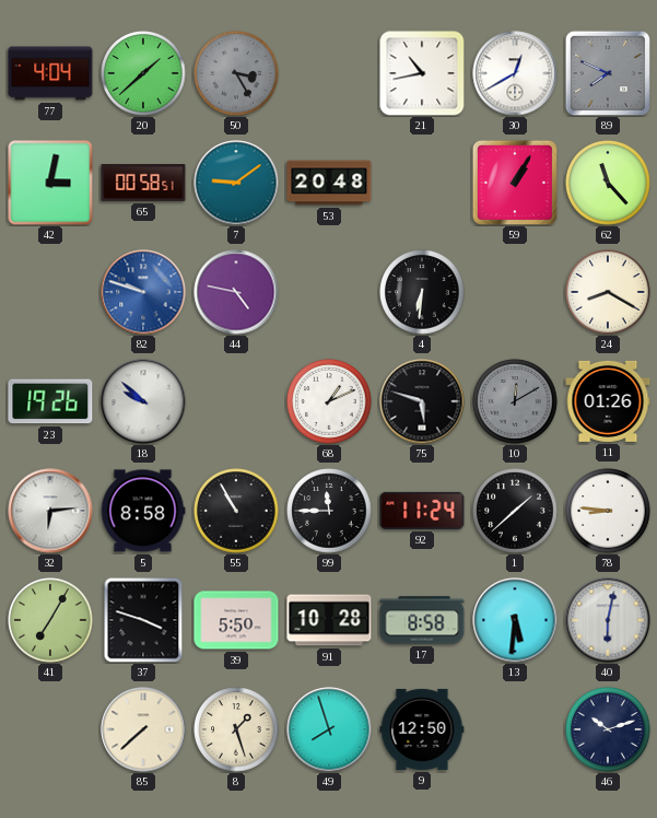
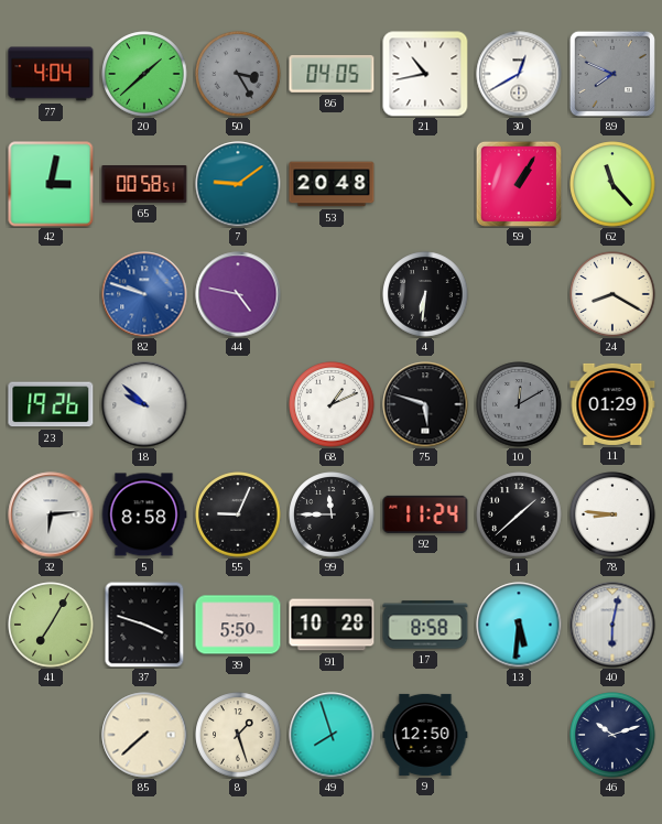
86: none -> 04:05
11: 01:26 -> 01:29
55: 10:55 -> 9:04
